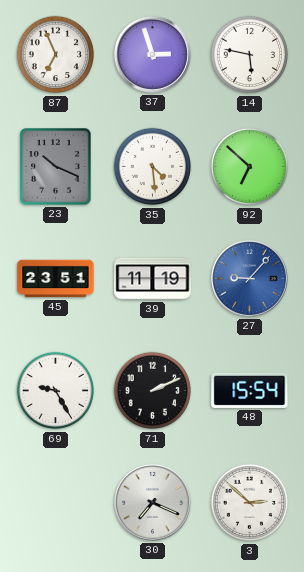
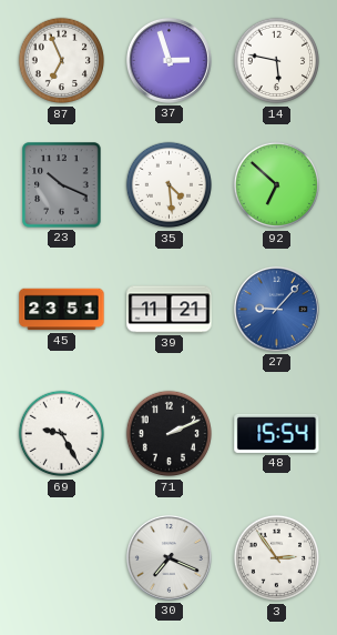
39: 11:19 -> 11:21
3: 2:52 -> 2:54
